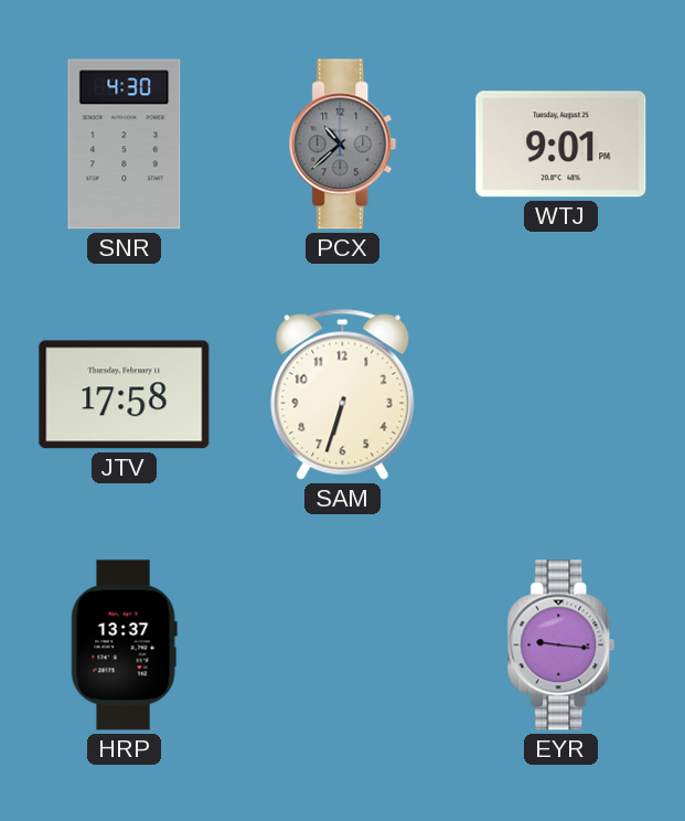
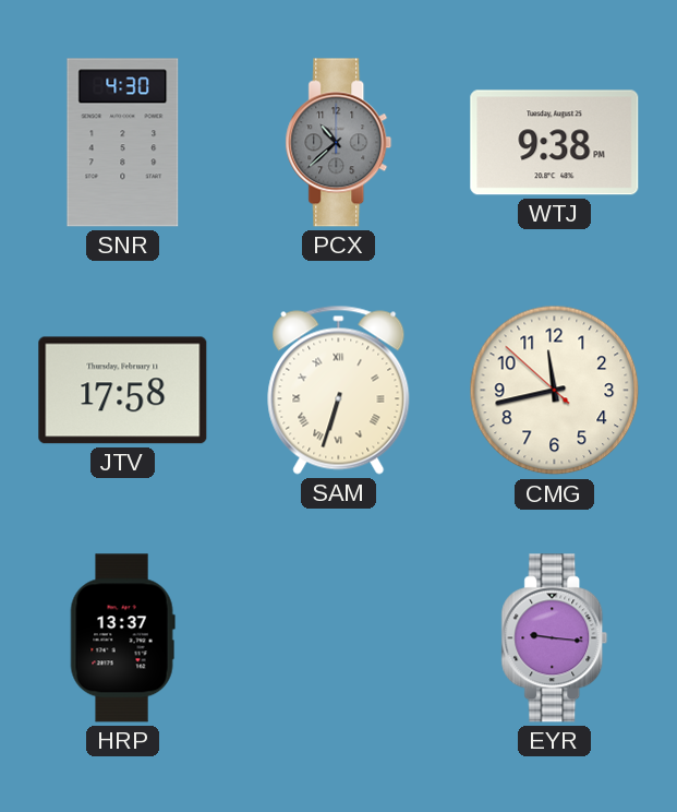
WTJ: 9:01 -> 9:38
SAM numerals: Arabic -> Roman
CMG: none -> 11:42
